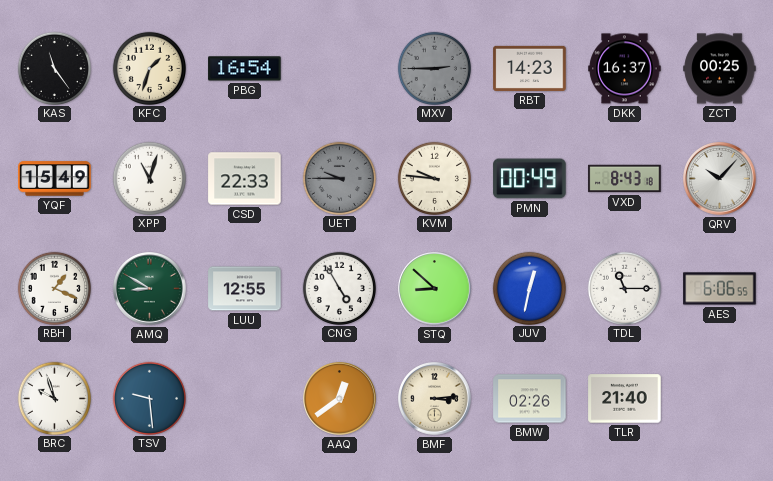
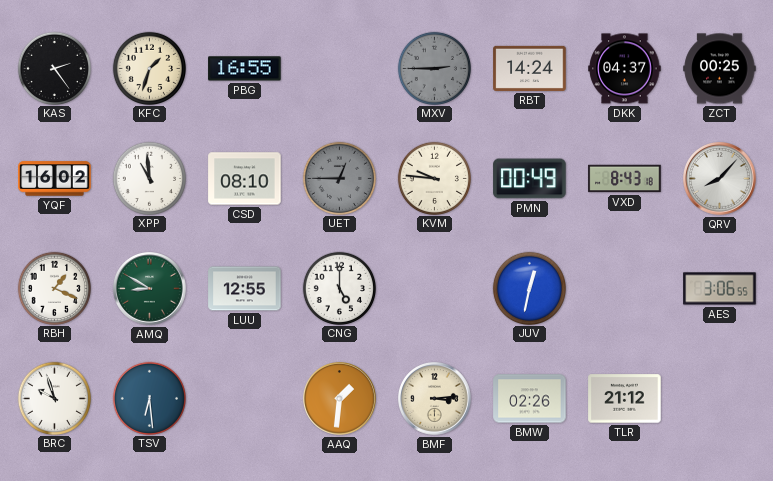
KAS: 11:24 -> 2:24
PBG: 16:54 -> 16:55
RBT: 14:23 -> 14:24
DKK: 16:37 -> 04:37
YQF: 15:49 -> 16:02
XPP: 11:03 -> 10:59
CSD: 22:33 -> 08:10
UET: 9:45 -> 12:45
QRV: 10:07 -> 8:07
CNG: 4:55 -> 5:00
STQ: 8:52 -> none
TDL: 11:15 -> none
AES: 6:06 -> 3:06
TSV: 9:29 -> 6:29
AAQ: 12:39 -> 1:31
TLR: 21:40 -> 21:12
